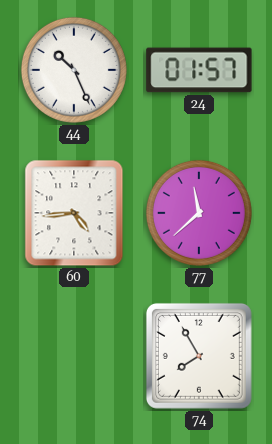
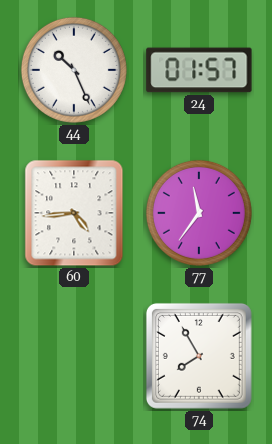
77: 11:38 -> 11:36
